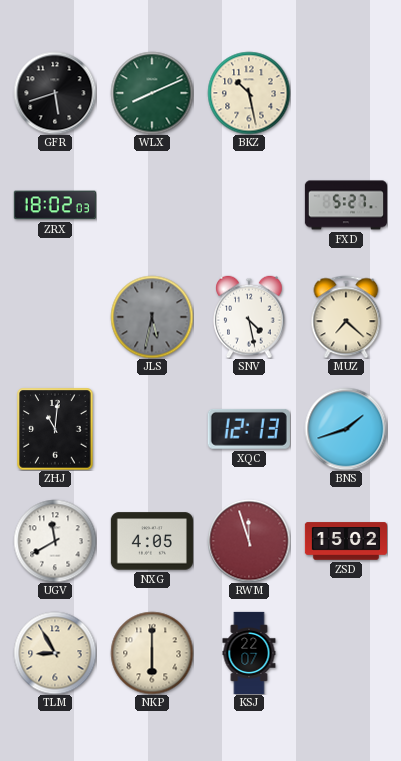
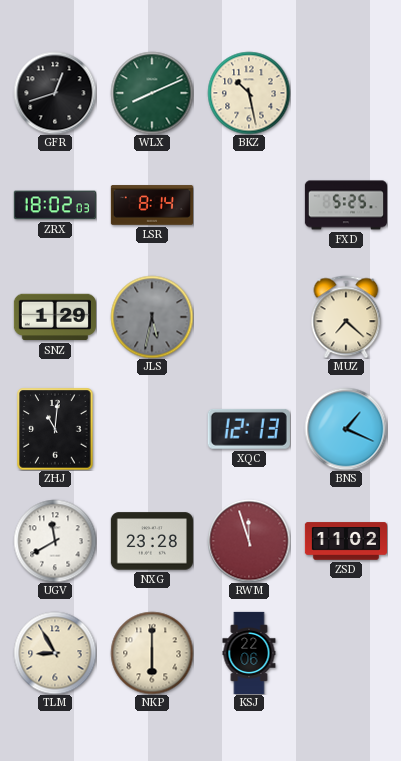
GFR: 5:42 -> 12:42
LSR: none -> 8:14
FXD: 5:27 -> 5:25
SNZ: none -> 1:29
SNV: 4:28 -> none
BNS: 1:42 -> 1:19
NXG: 4:05 -> 23:28
ZSD: 15:02 -> 11:02
KSJ: 22:07 -> 22:06
